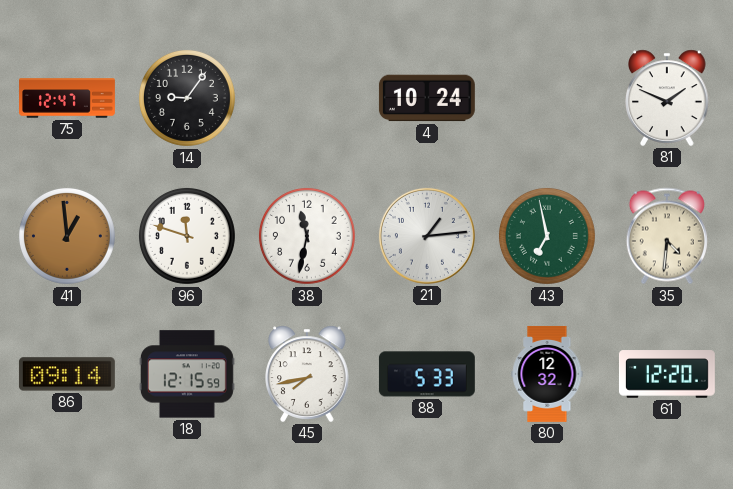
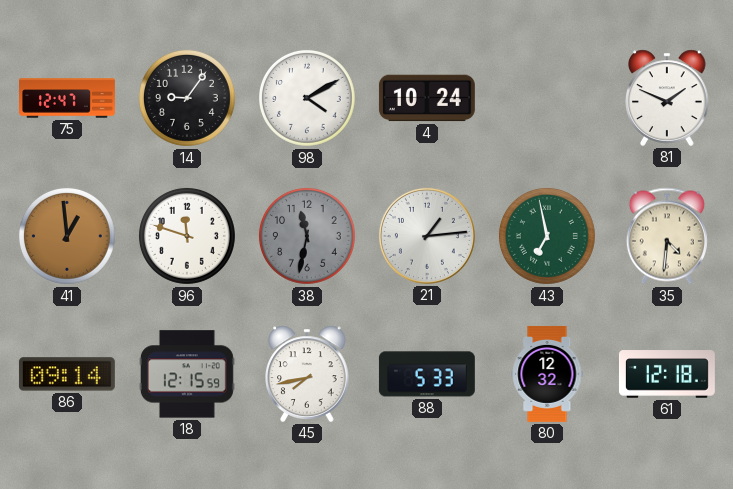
98: none -> 4:10
38 dial: white -> grey
61: 12:20 -> 12:18
